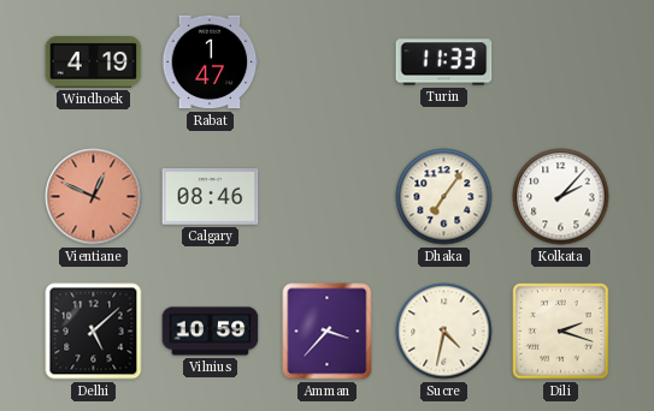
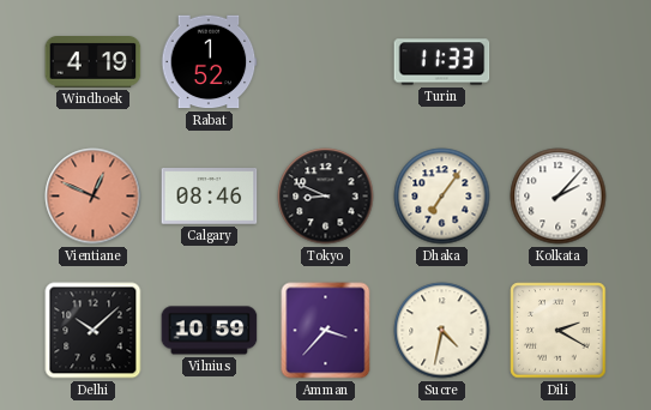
Rabat: 1:47 -> 1:52
Tokyo: none -> 8:49
Delhi: 5:08 -> 10:08
Dili: 2:18 -> 2:20
